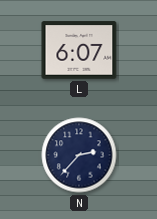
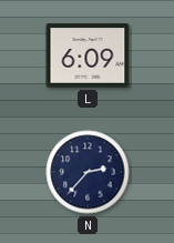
L: 6:07 -> 6:09
